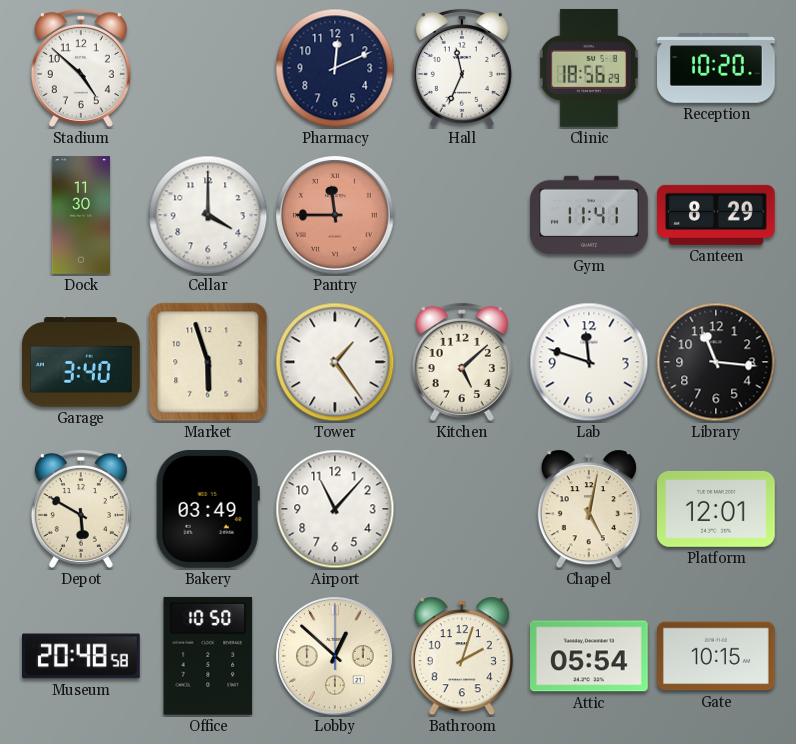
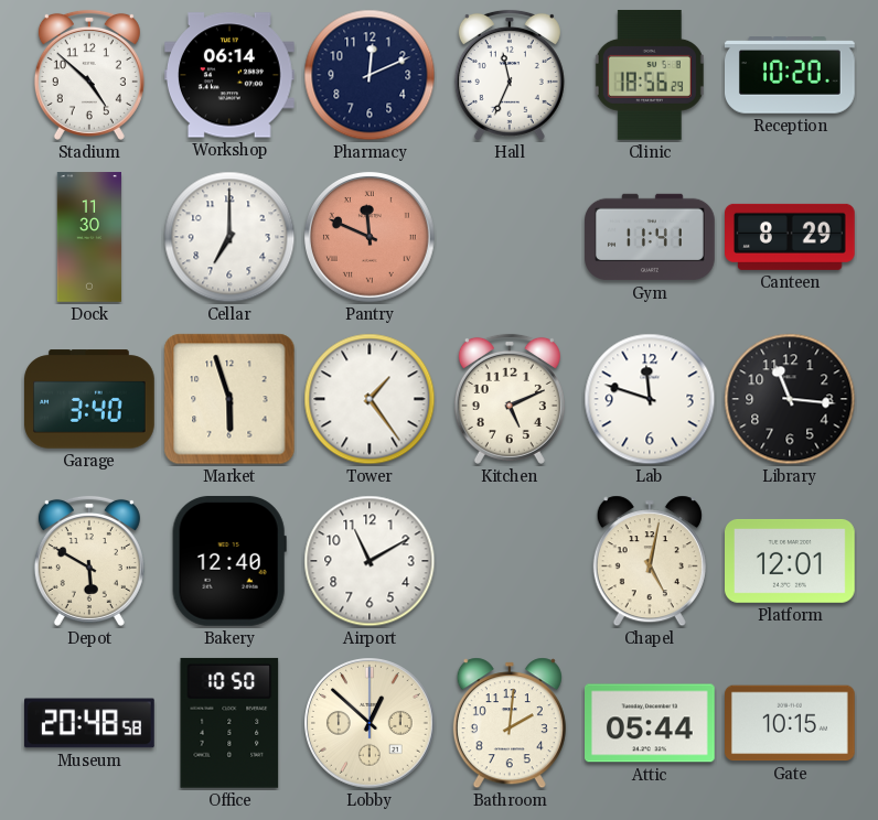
Workshop: none -> 06:14
Cellar: 4:00 -> 7:00
Pantry: 11:45 -> 11:49
Kitchen: 5:08 -> 5:11
Bakery: 03:49 -> 12:40
Airport: 11:07 -> 11:10
Bathroom: 2:03 -> 2:01
Attic: 05:54 -> 05:44
